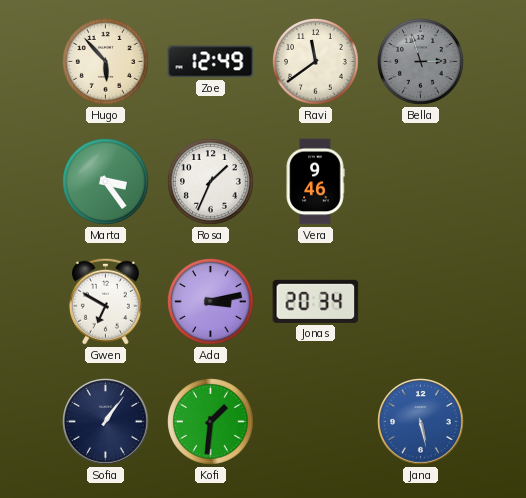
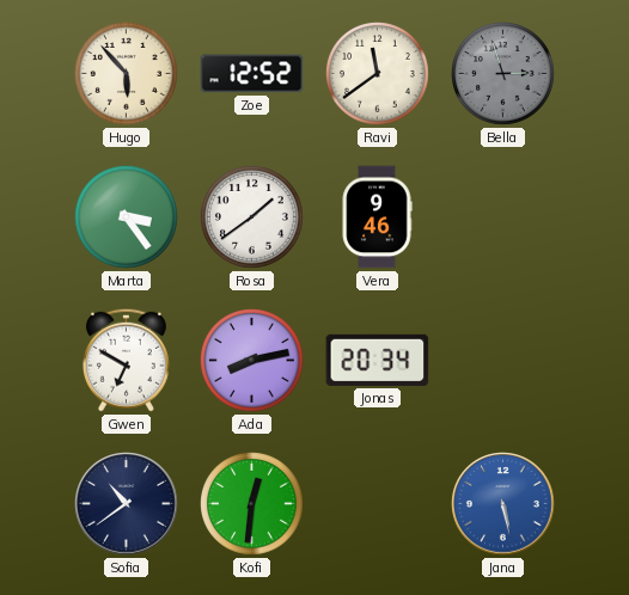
Zoe: 12:49 -> 12:52
Rosa: 1:34 -> 1:39
Ada: 3:13 -> 8:13
Sofia: 1:06 -> 10:39
Kofi: 1:31 -> 12:31
